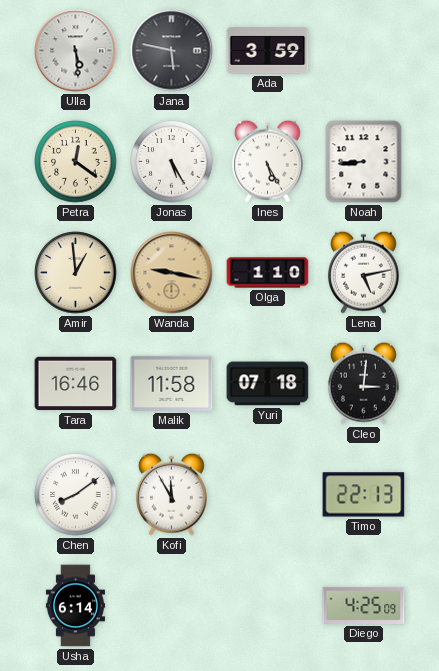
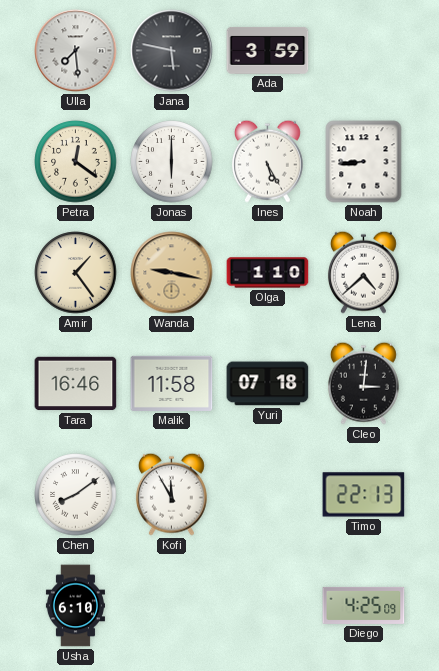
Ulla: 5:29 -> 7:29
Jonas: 5:25 -> 6:00
Amir: 12:59 -> 1:24
Lena: 5:13 -> 4:38
Usha: 6:14 -> 6:10
